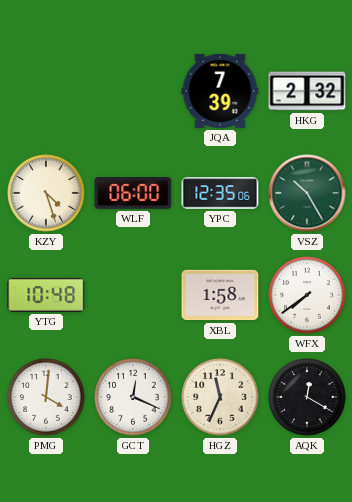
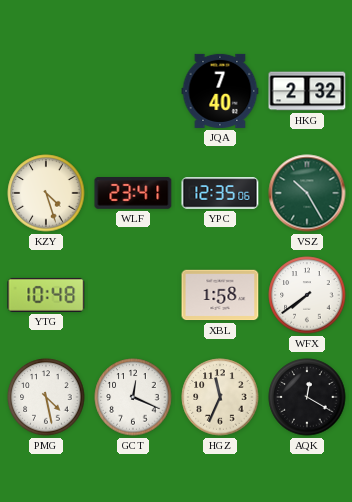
JQA: 7:39 -> 7:40
WLF: 06:00 -> 23:41
PMG: 4:01 -> 4:28
